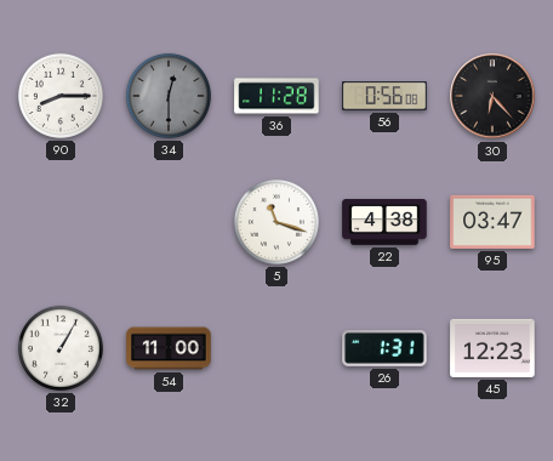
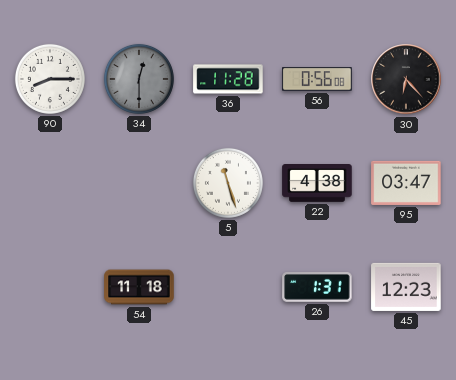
5: 11:18 -> 11:27
32: 1:05 -> none
54: 11:00 -> 11:18
